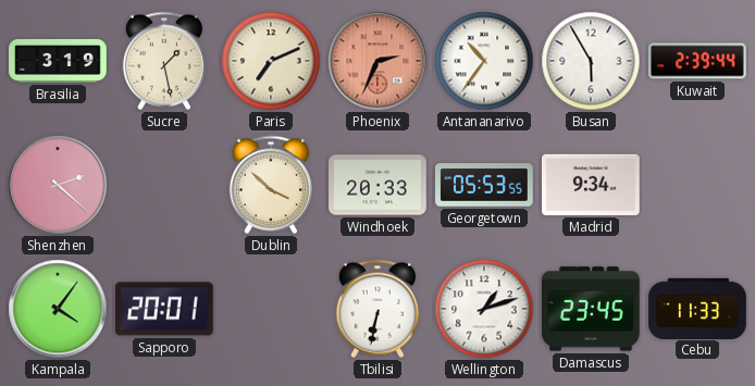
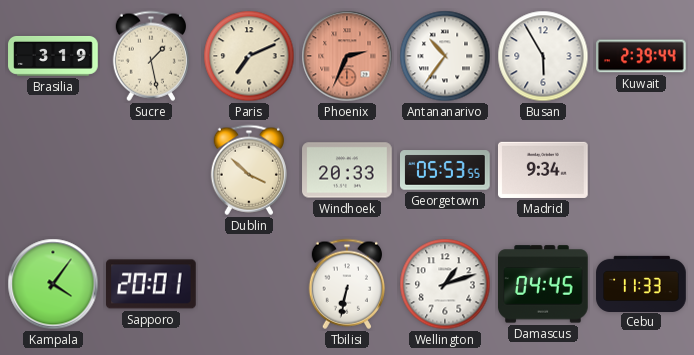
Shenzhen: 2:22 -> none
Damascus: 23:45 -> 04:45
